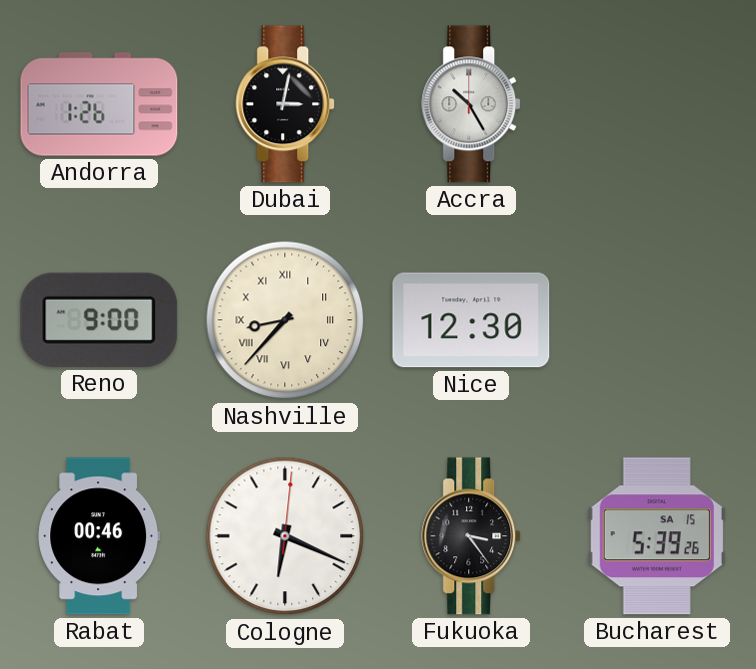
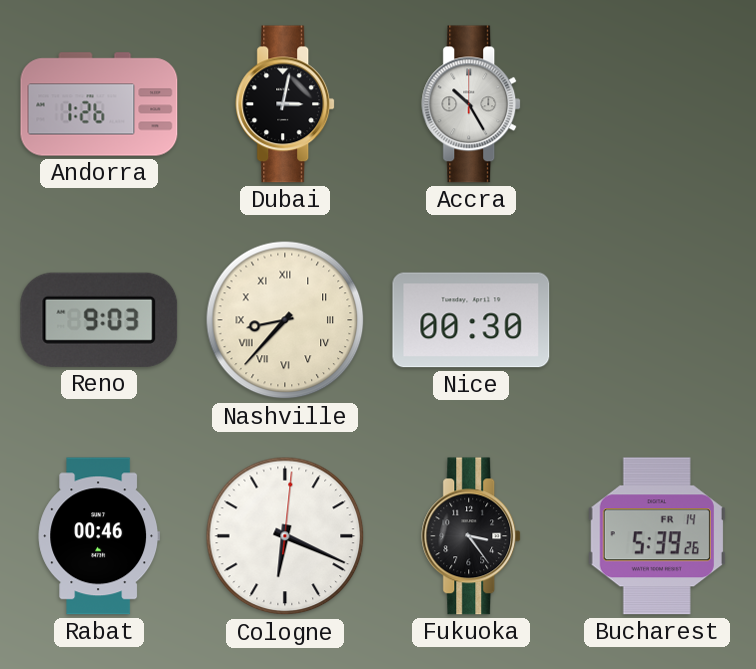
Reno: 9:00 -> 9:03
Nice: 12:30 -> 00:30
Bucharest date: SA 15 -> FR 14
